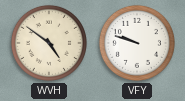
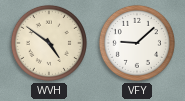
VFY: 9:48 -> 9:08
